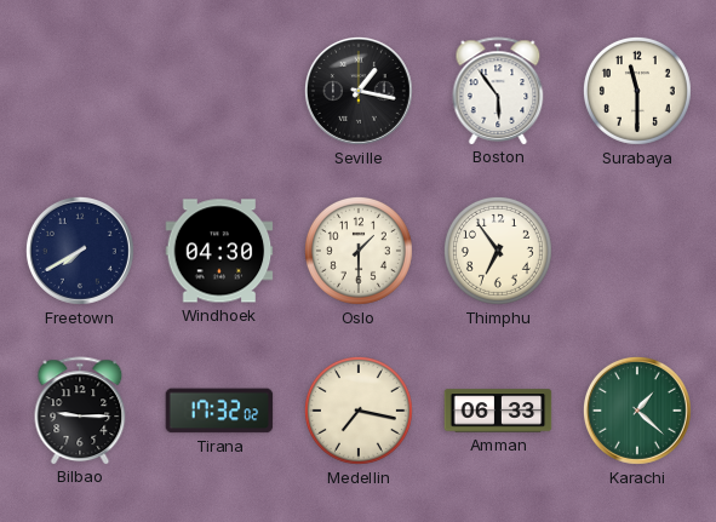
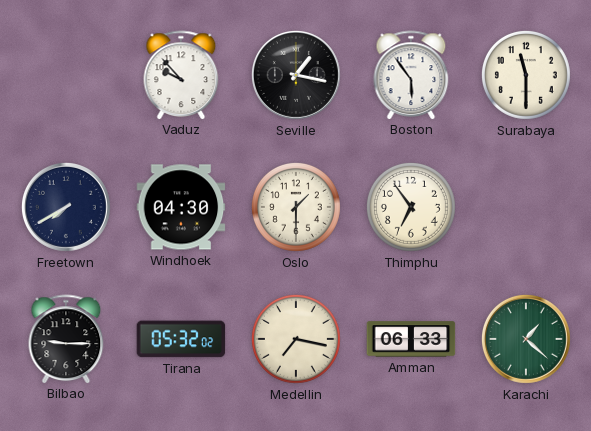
Vaduz: none -> 9:53
Tirana: 17:32 -> 05:32
